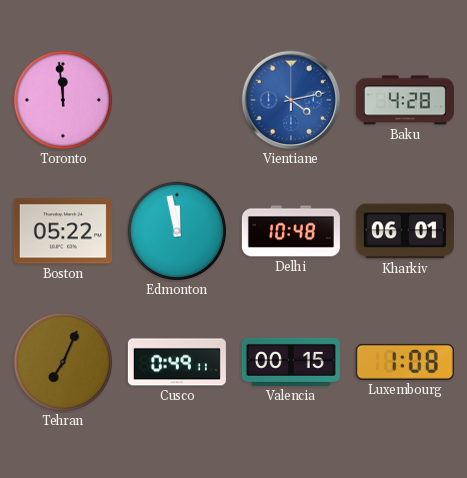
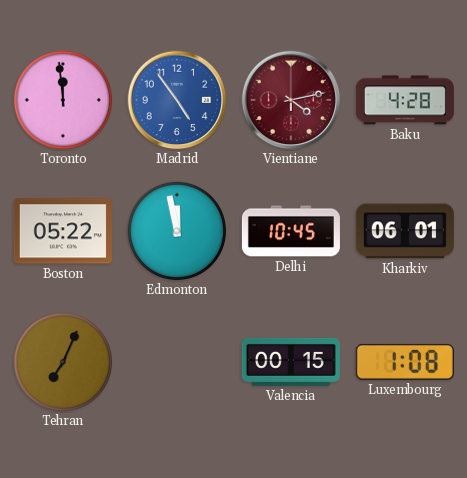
Madrid: none -> 4:54
Vientiane dial: blue -> burgundy
Delhi: 10:48 -> 10:45
Cusco: 0:49 -> none
